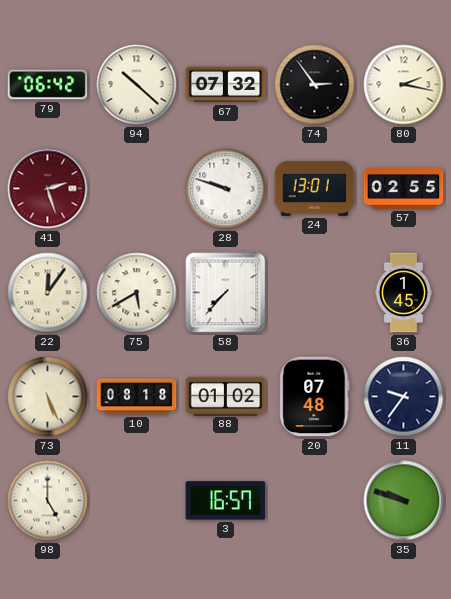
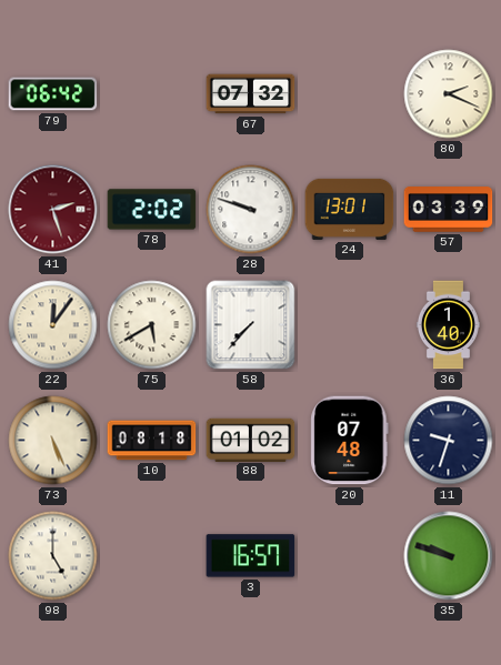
94: 10:22 -> none
74: 2:54 -> none
80: 2:17 -> 2:19
78: none -> 2:02
57: 02:55 -> 03:39
36: 1:45 -> 1:40
11: 9:36 -> 9:33
